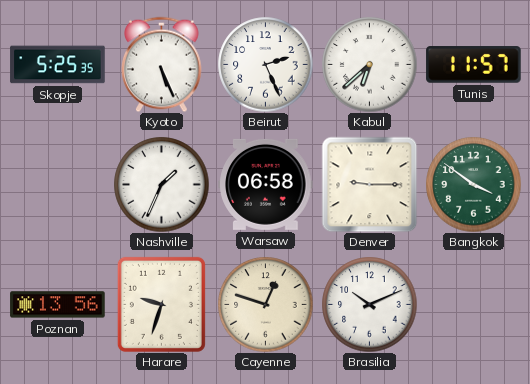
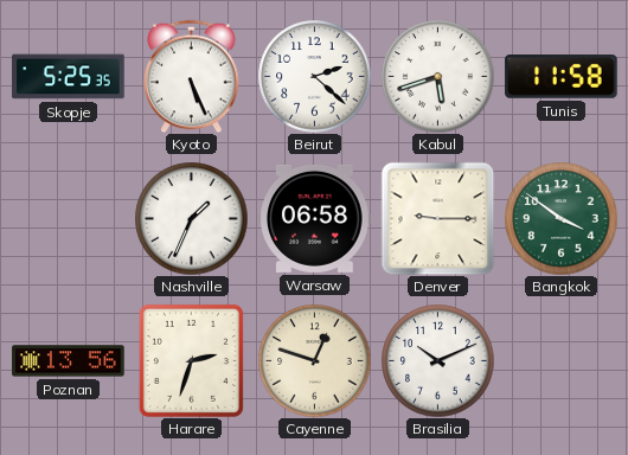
Beirut: 2:26 -> 2:22
Kabul: 6:38 -> 5:42
Tunis: 11:57 -> 11:58
Harare: 9:33 -> 2:33
